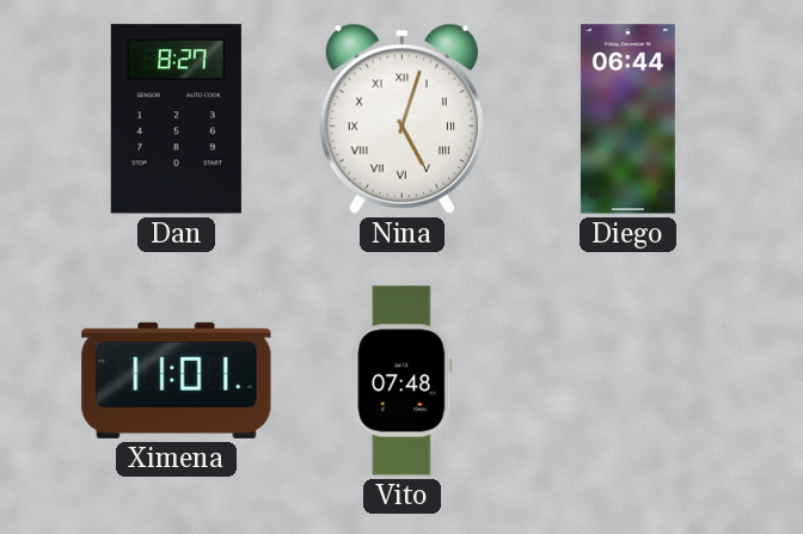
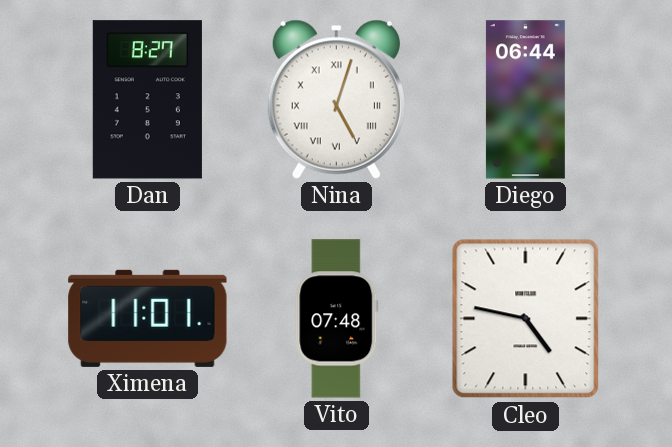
Cleo: none -> 4:47
